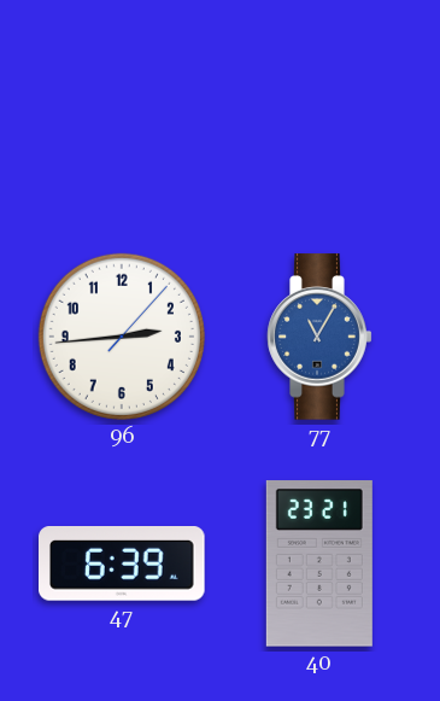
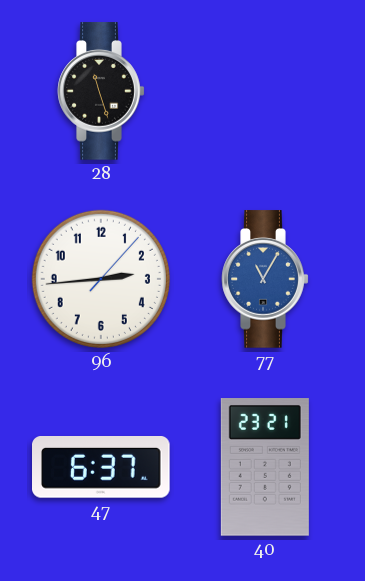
28: none -> 11:27
47: 6:39 -> 6:37
